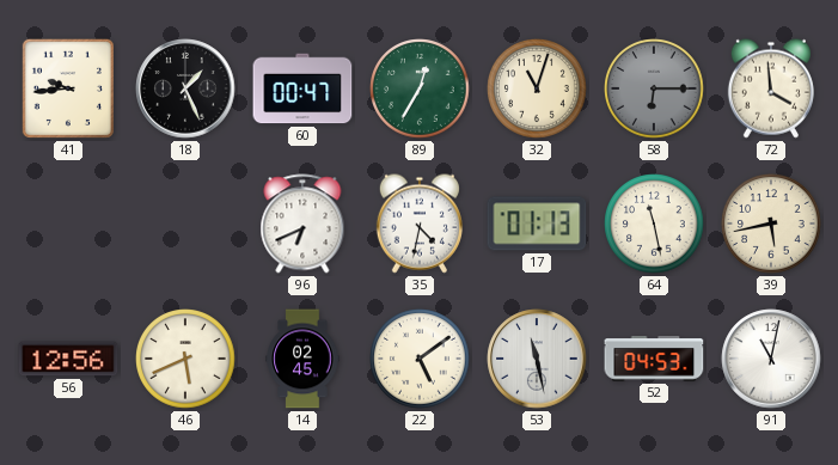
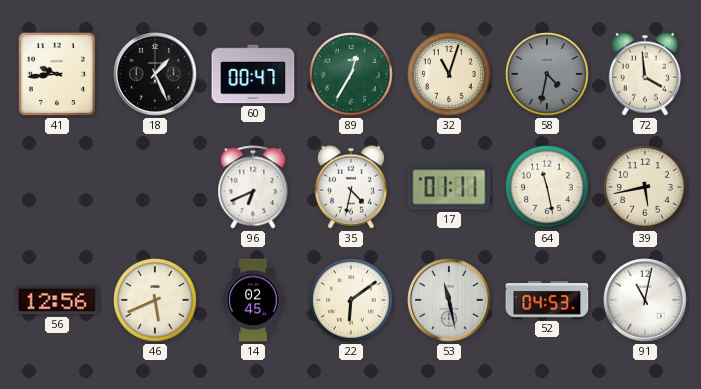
58: 6:15 -> 4:32
17: 01:13 -> 01:11
22: 5:09 -> 6:09
